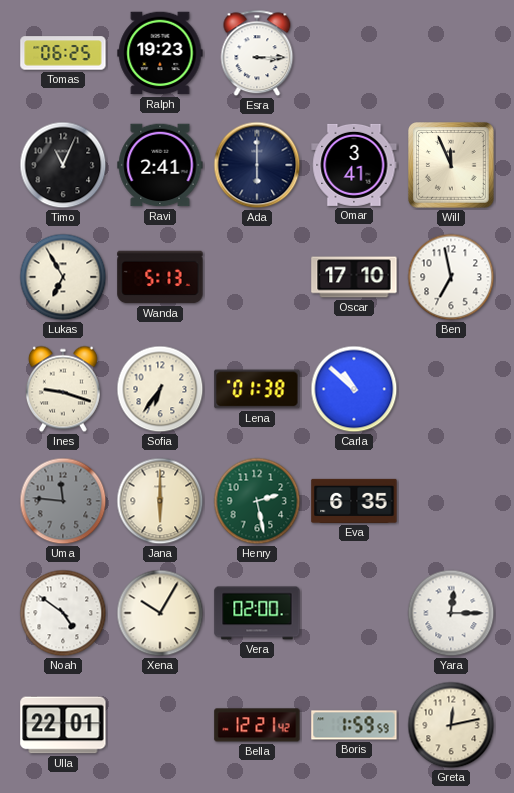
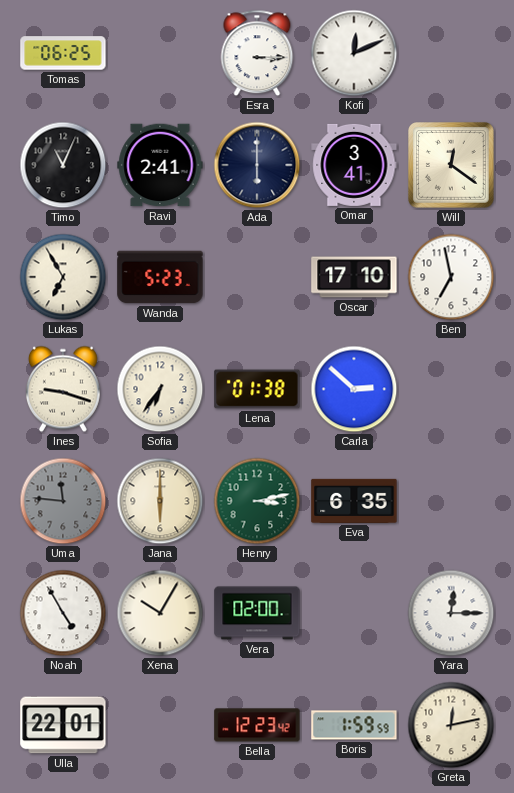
Ralph: 19:23 -> none
Kofi: none -> 12:11
Will: 11:56 -> 12:21
Wanda: 5:13 -> 5:23
Carla: 10:52 -> 2:52
Henry: 2:28 -> 3:13
Noah: 4:51 -> 4:55
Bella: 12:21 -> 12:23
